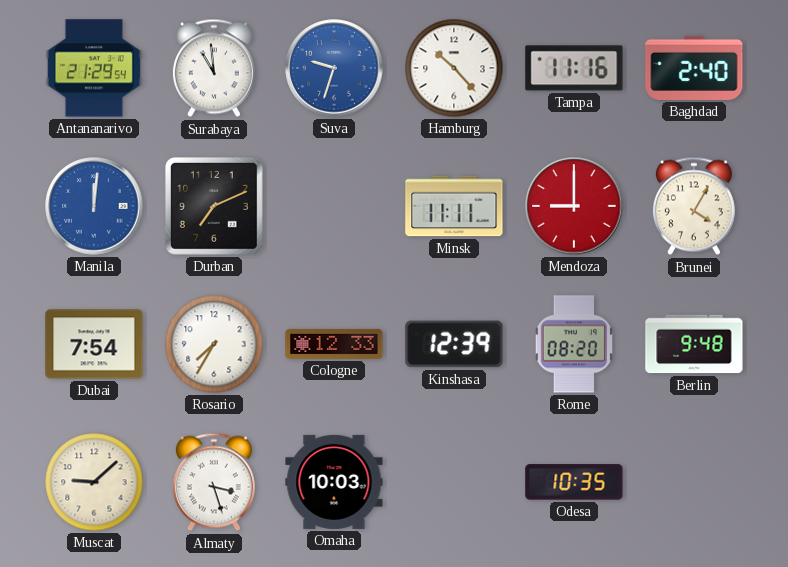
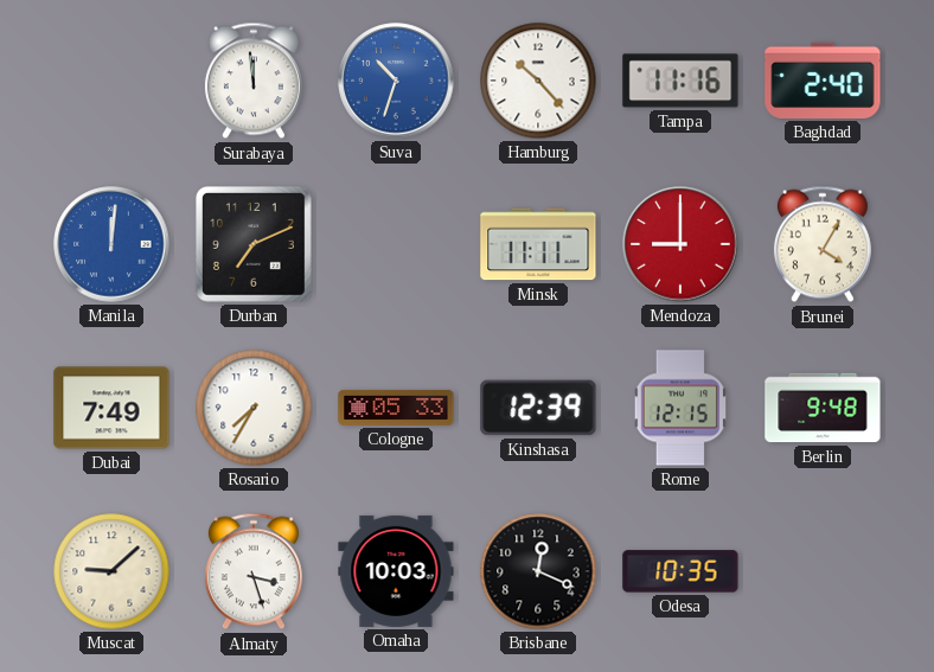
Antananarivo: 21:29 -> none
Surabaya: 10:59 -> 11:59
Suva: 9:33 -> 10:33
Dubai: 7:54 -> 7:49
Cologne: 12:33 -> 05:33
Rome: 08:20 -> 12:15
Brisbane: none -> 12:19
